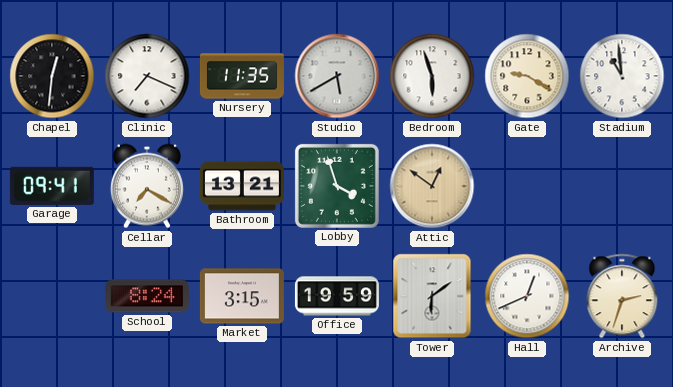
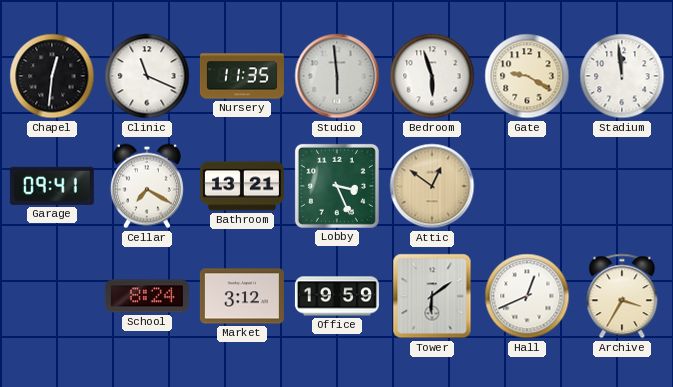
Clinic: 7:19 -> 11:19
Studio: 5:40 -> 5:59
Stadium: 10:59 -> 11:59
Lobby: 3:57 -> 3:26
Market: 3:15 -> 3:12
Archive: 2:33 -> 3:35
